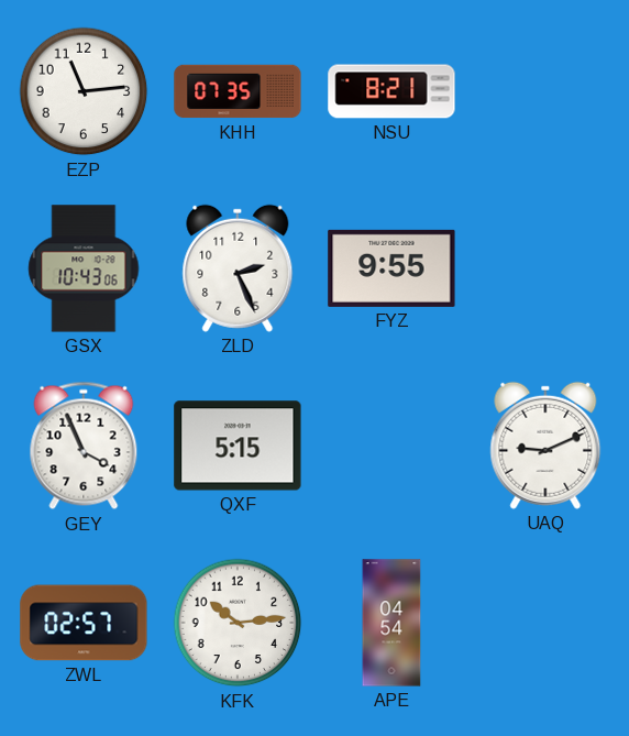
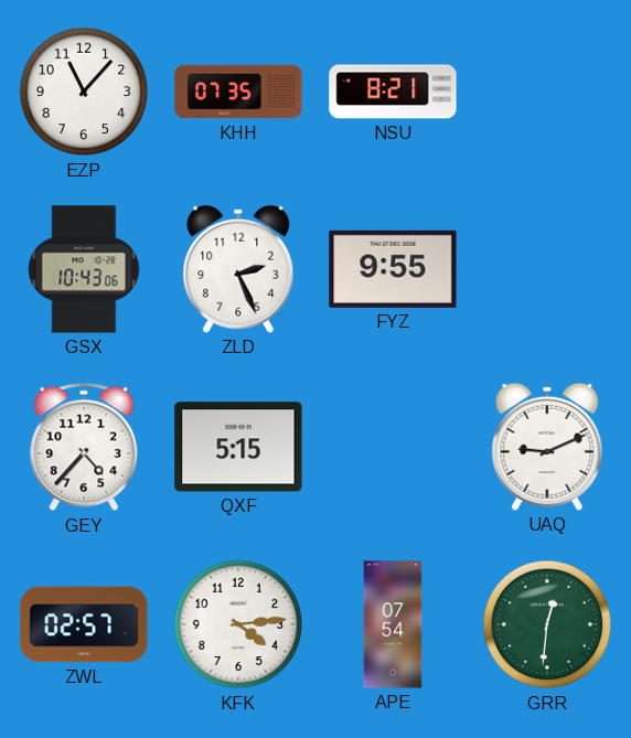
EZP: 11:14 -> 11:07
GEY: 3:56 -> 4:37
KFK: 10:14 -> 4:14
APE: 04:54 -> 07:54
GRR: none -> 12:31
